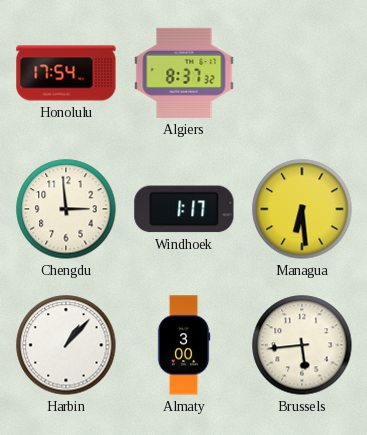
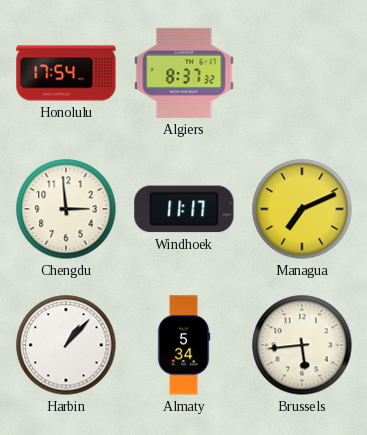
Windhoek: 1:17 -> 11:17
Managua: 6:29 -> 7:11
Almaty: 3:00 -> 5:34
